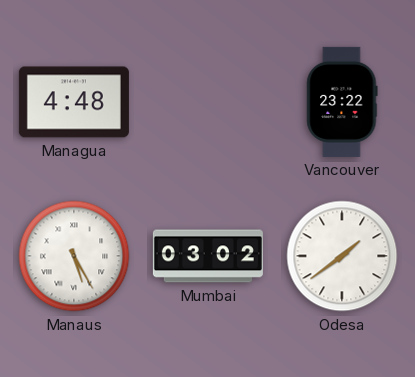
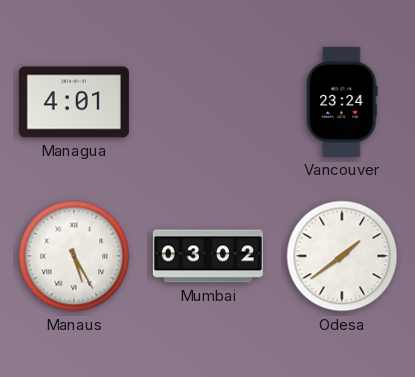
Managua: 4:48 -> 4:01
Vancouver: 23:22 -> 23:24
